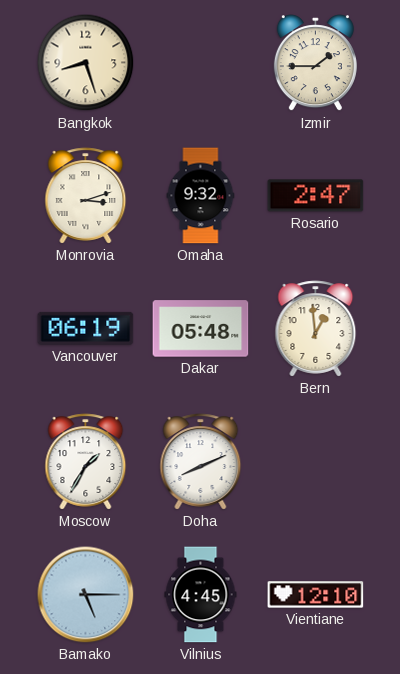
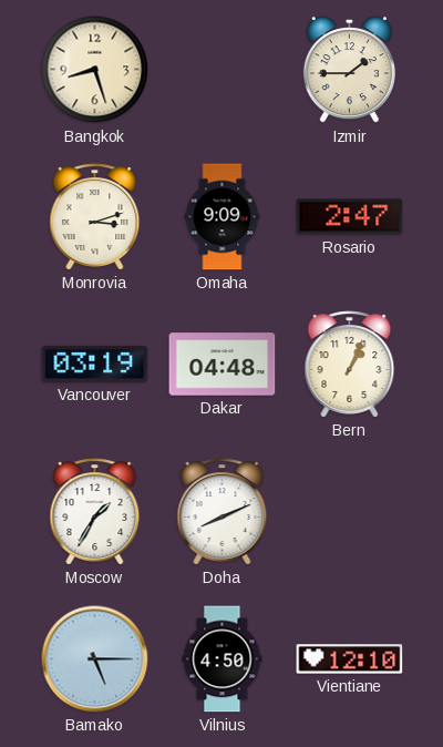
Omaha: 9:32 -> 9:09
Vancouver: 06:19 -> 03:19
Dakar: 05:48 -> 04:48
Bern: 12:59 -> 1:04
Vilnius: 4:45 -> 4:50
